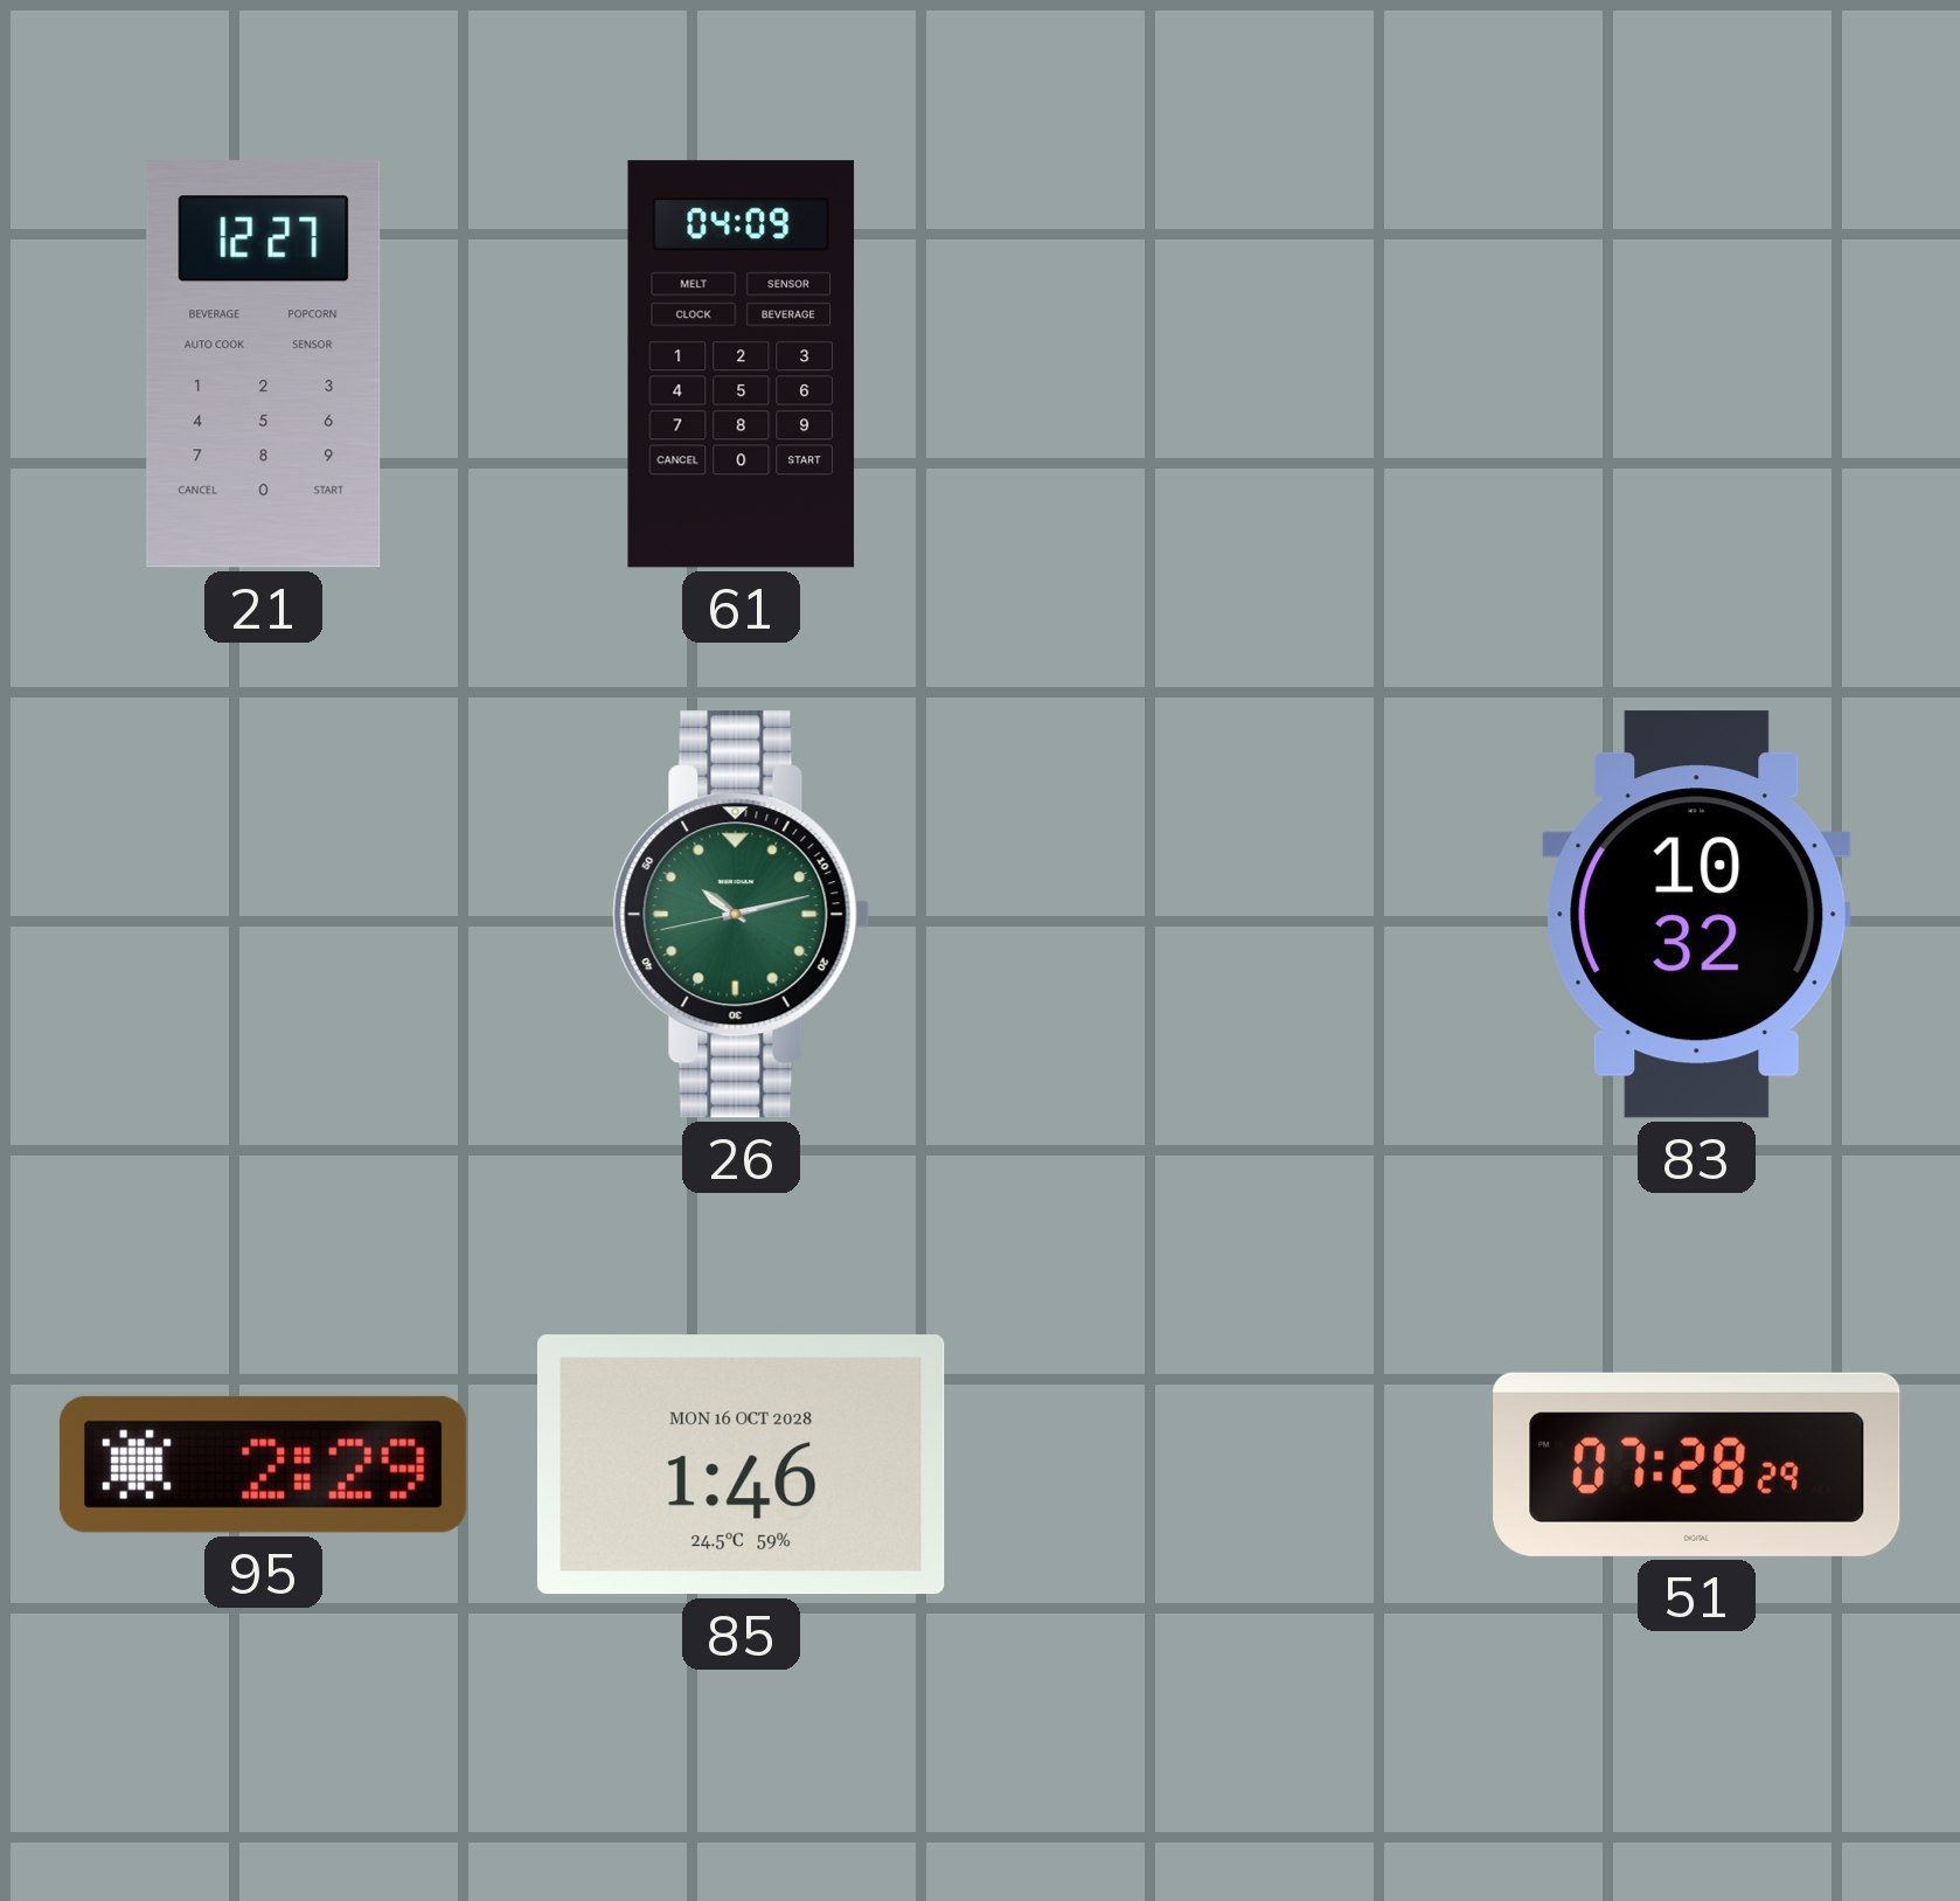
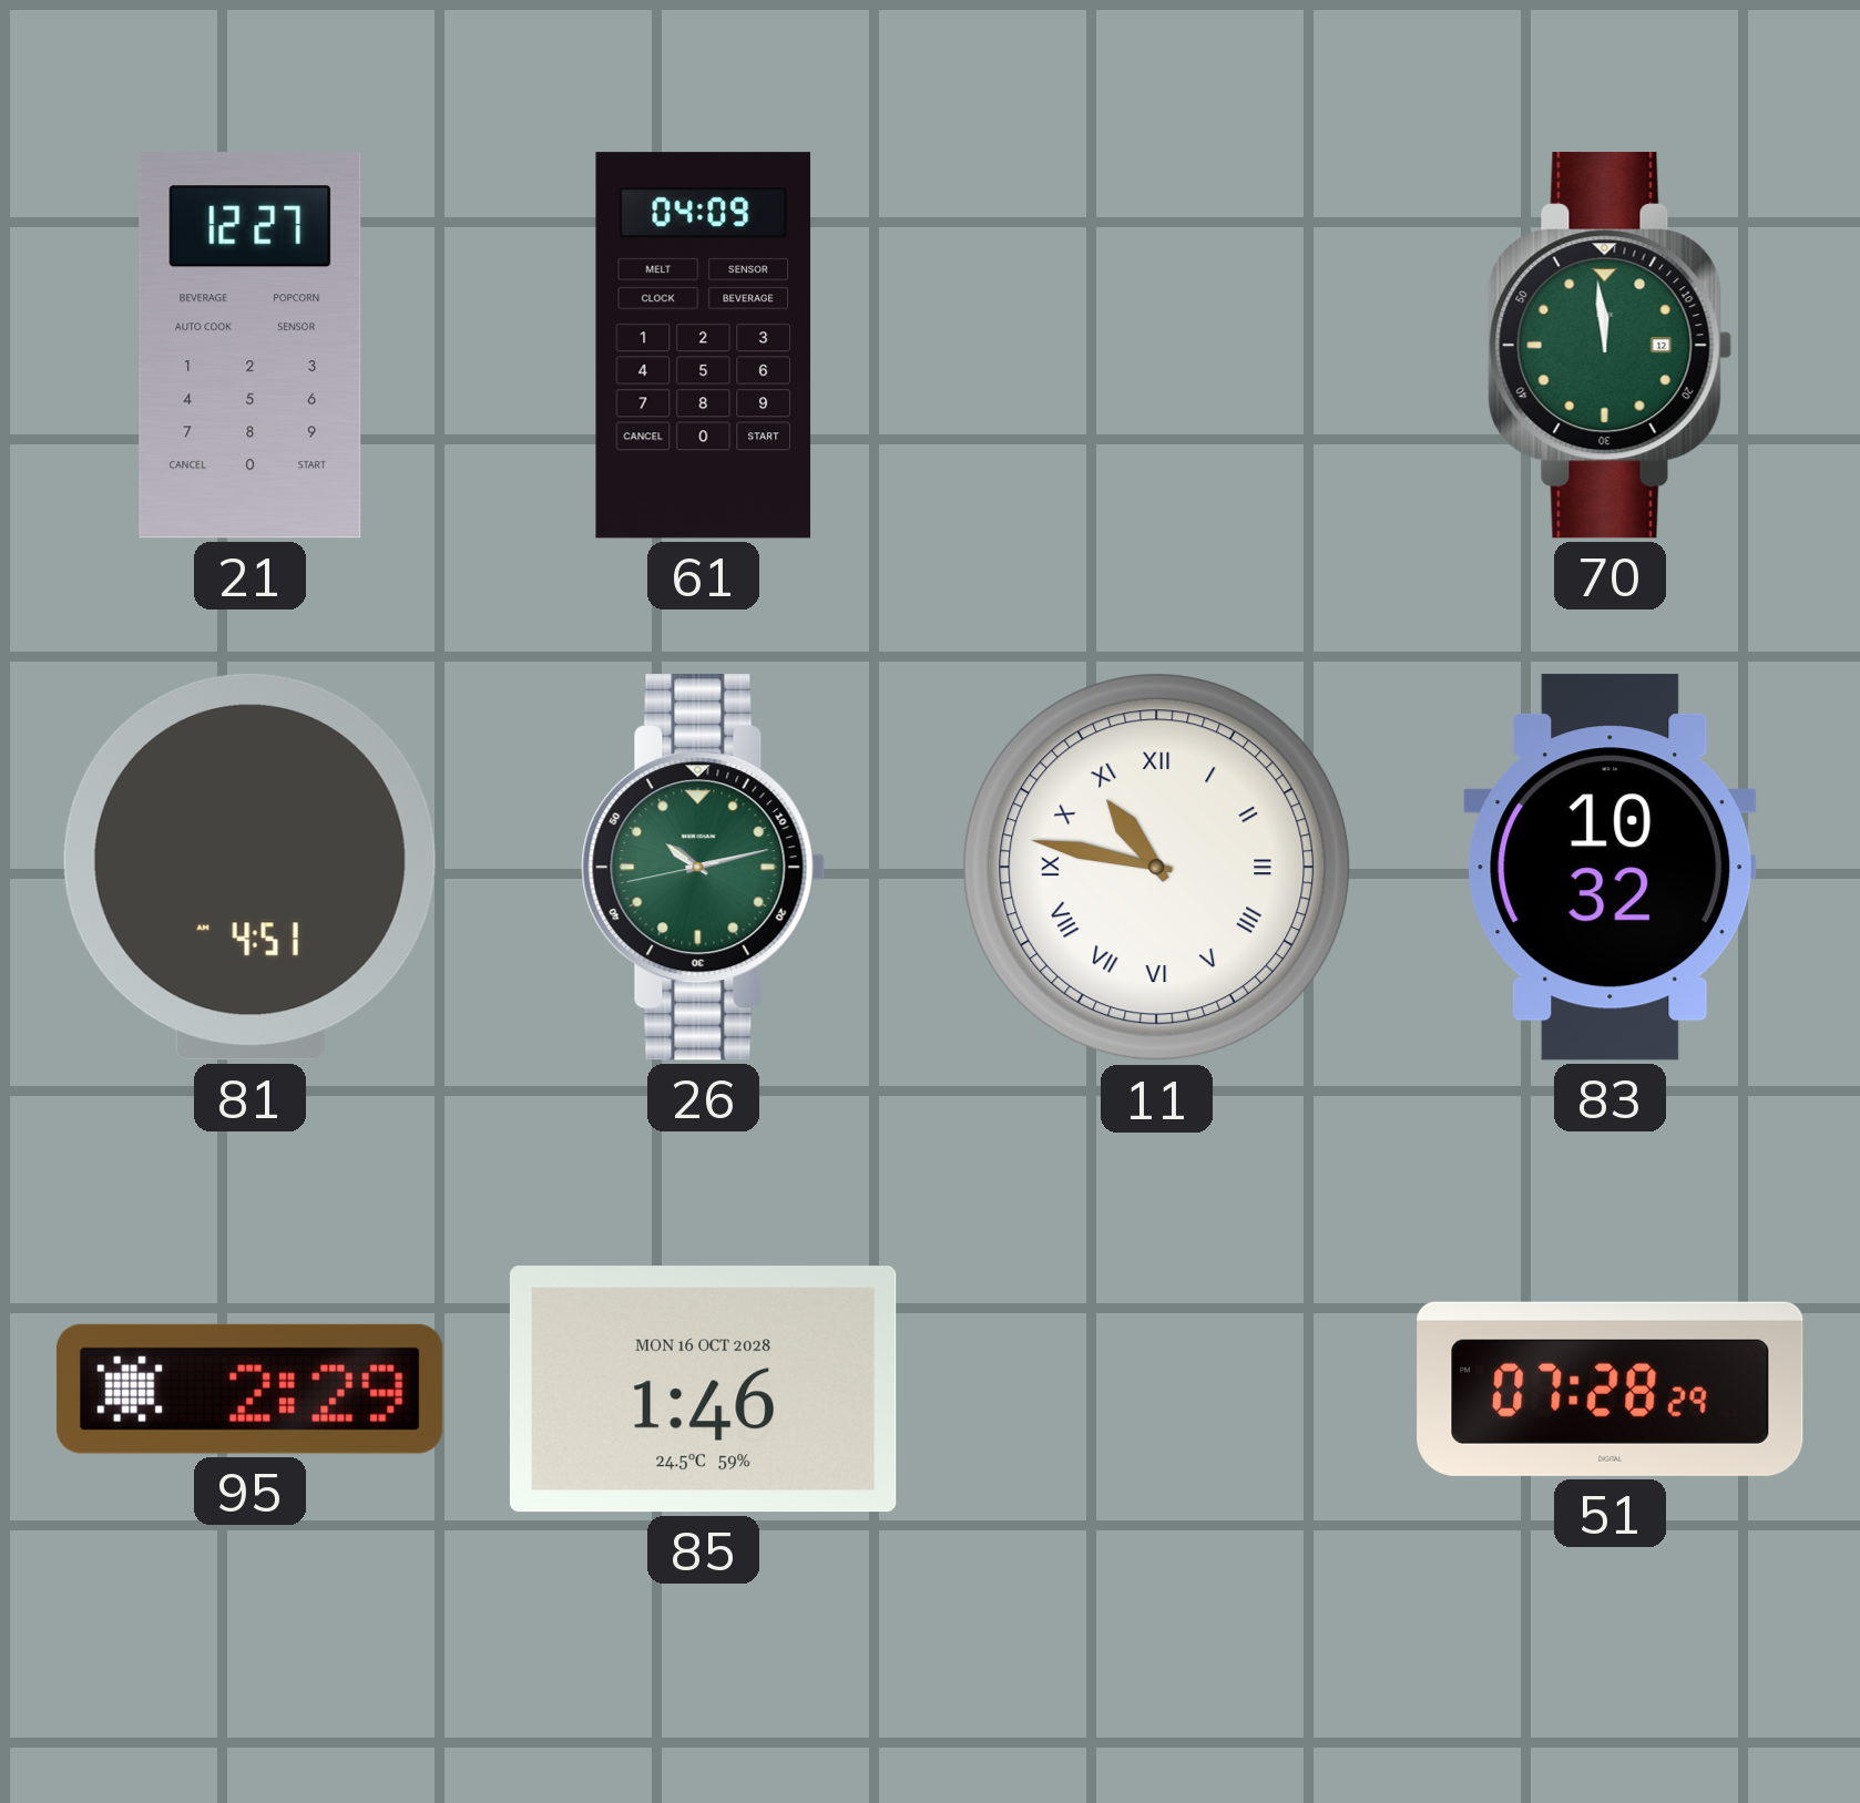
70: none -> 11:59
81: none -> 4:51
11: none -> 10:47
